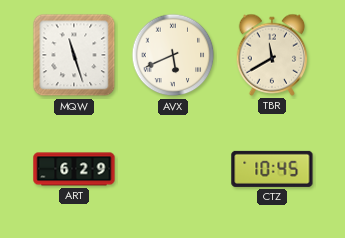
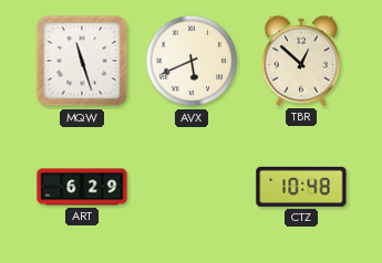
TBR: 11:40 -> 12:52
CTZ: 10:45 -> 10:48
